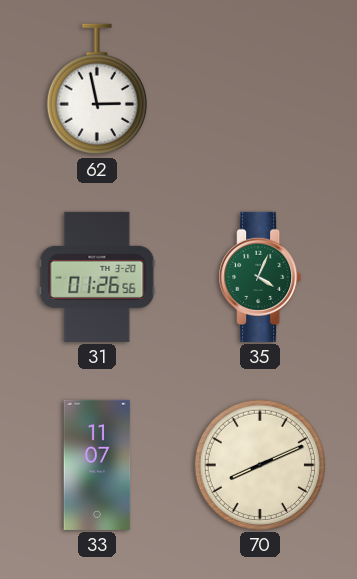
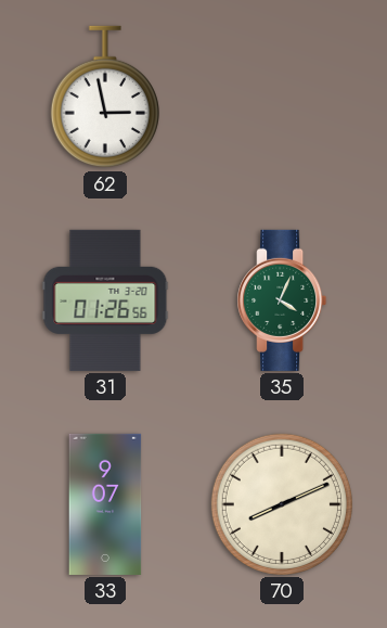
33: 11:07 -> 9:07
